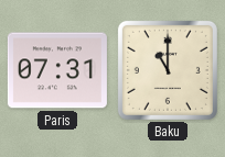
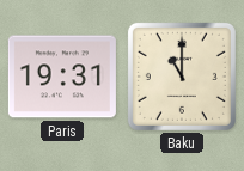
Paris: 07:31 -> 19:31
